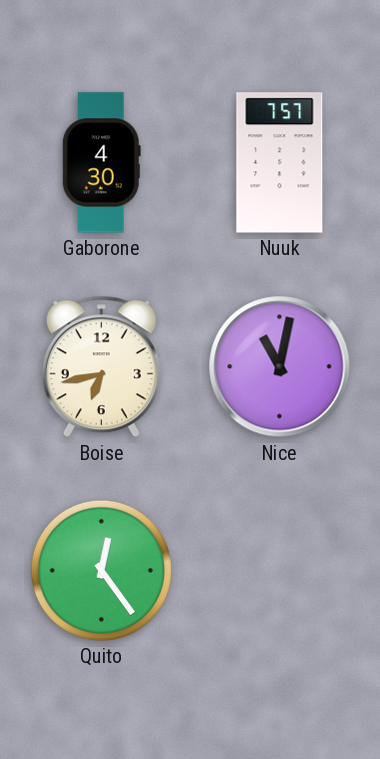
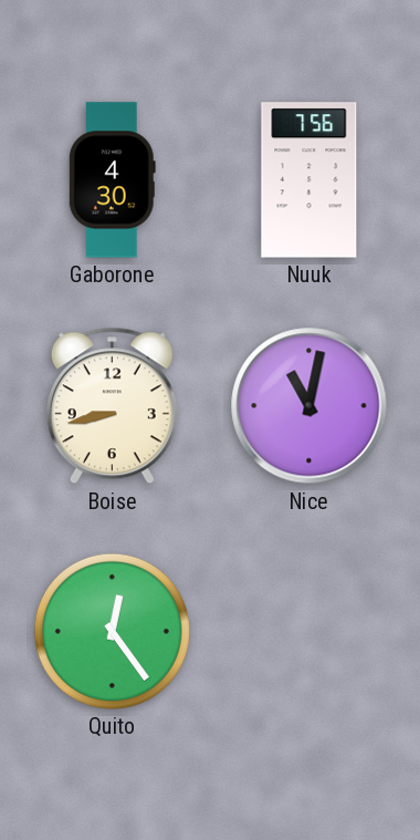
Nuuk: 7:57 -> 7:56
Boise: 6:43 -> 8:43
